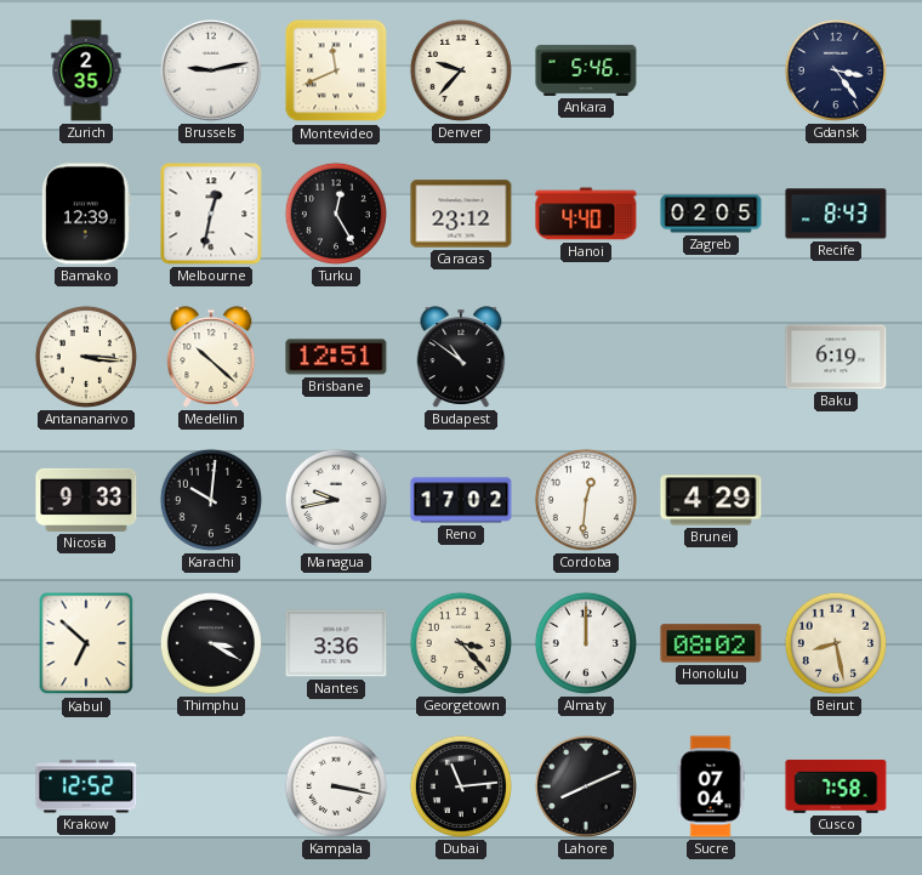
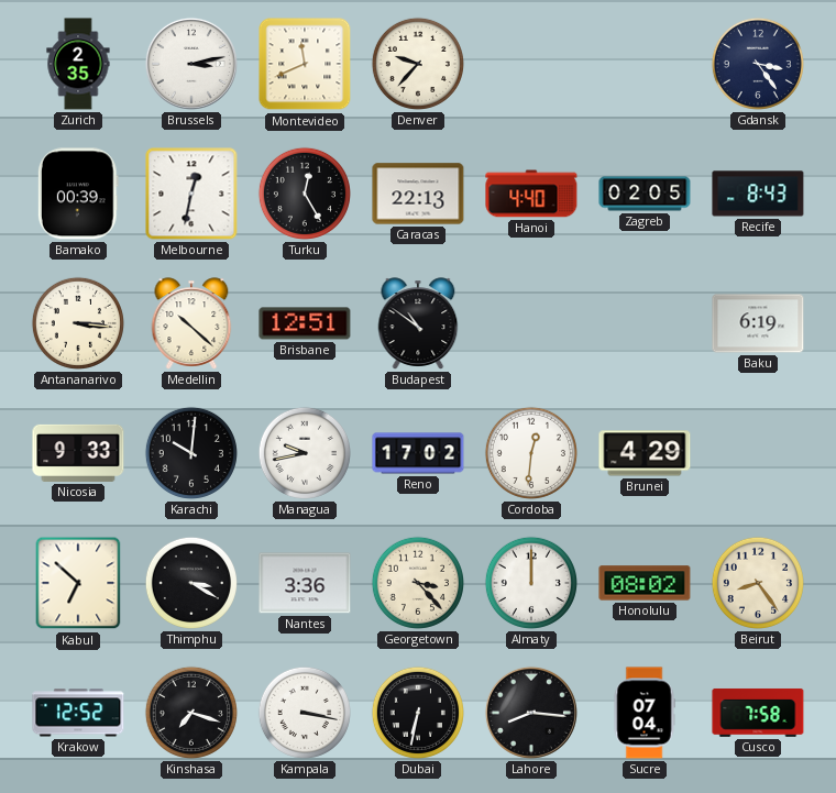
Brussels: 9:13 -> 3:13
Ankara: 5:46 -> none
Bamako: 12:39 -> 00:39
Caracas: 23:12 -> 22:13
Beirut: 8:28 -> 8:24
Kinshasa: none -> 7:18
Dubai: 11:14 -> 6:32
Lahore: 8:11 -> 8:16
